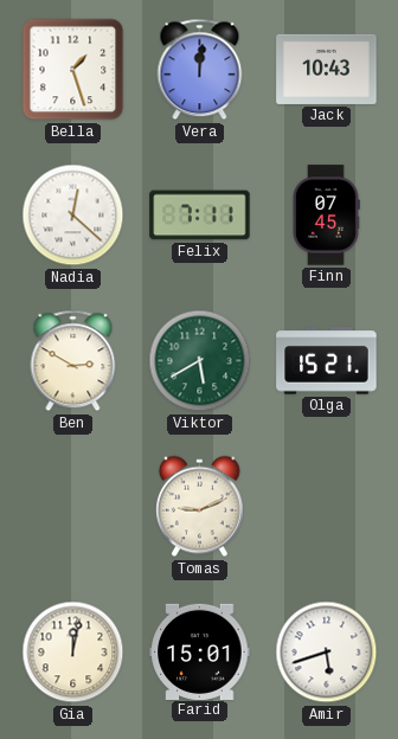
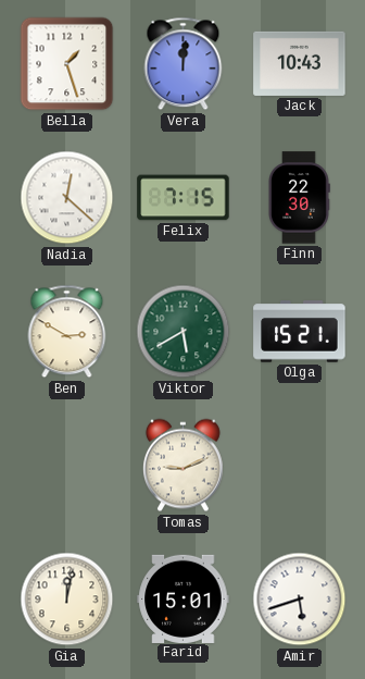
Felix: 7:11 -> 7:15
Finn: 07:45 -> 22:30
